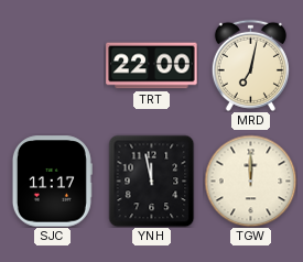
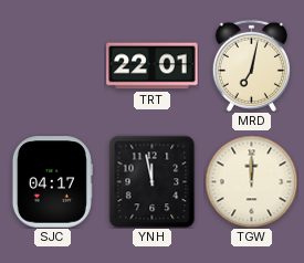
TRT: 22:00 -> 22:01
SJC: 11:17 -> 04:17
